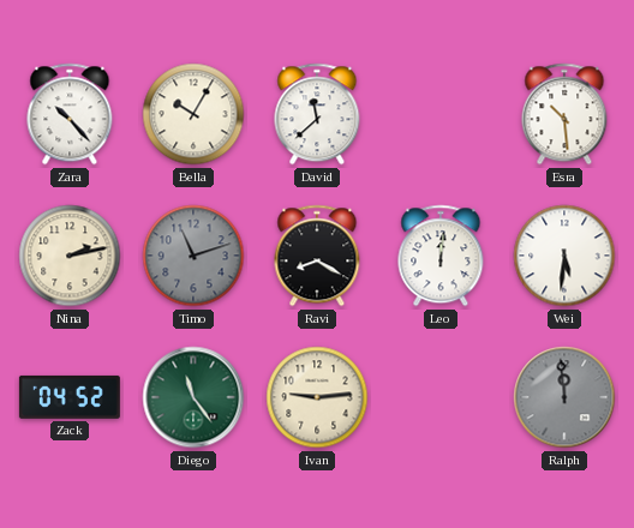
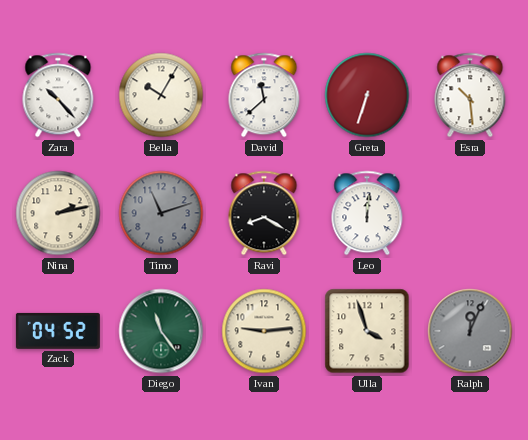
Greta: none -> 6:33
Wei: 5:31 -> none
Ulla: none -> 3:57
Ralph: 11:59 -> 12:04
